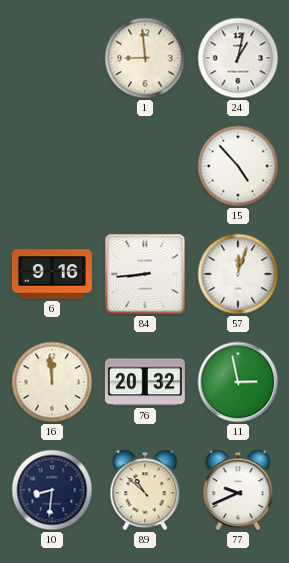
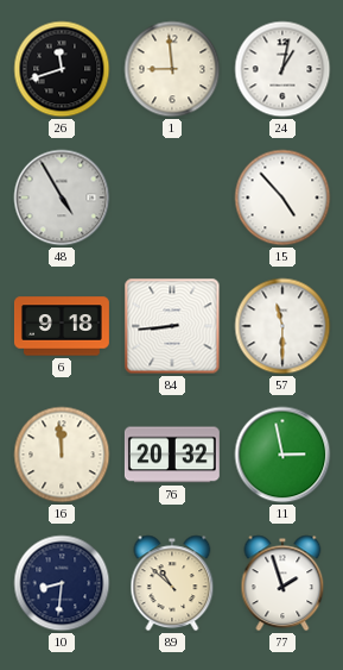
26: none -> 11:42
48: none -> 4:55
6: 9:16 -> 9:18
57: 12:03 -> 11:30
77: 9:41 -> 1:57
